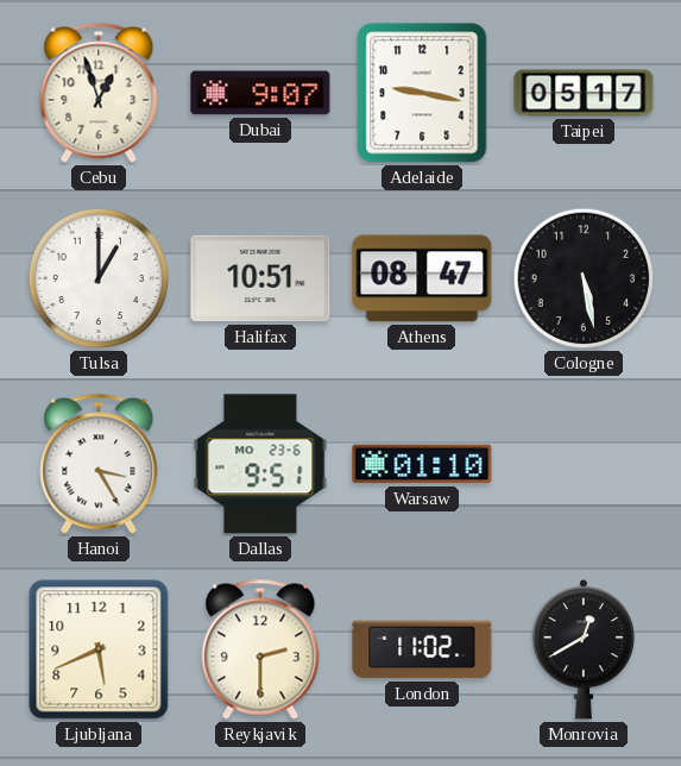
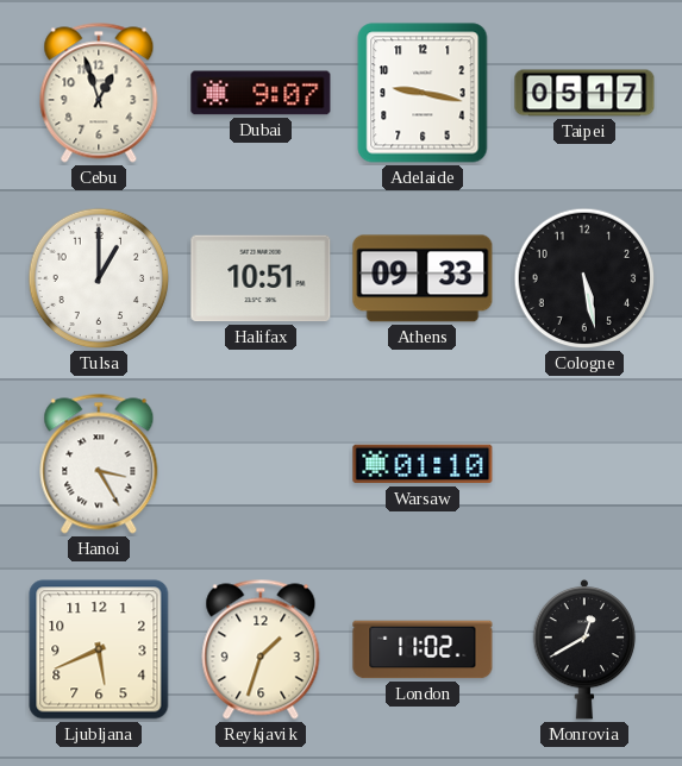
Athens: 08:47 -> 09:33
Dallas: 9:51 -> none
Reykjavik: 2:30 -> 1:33
